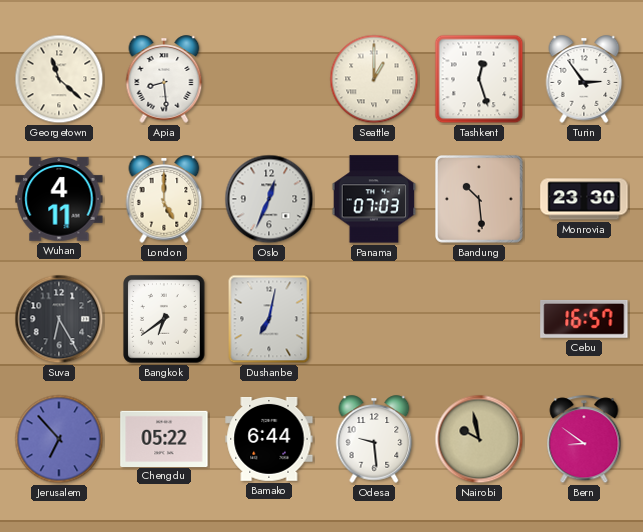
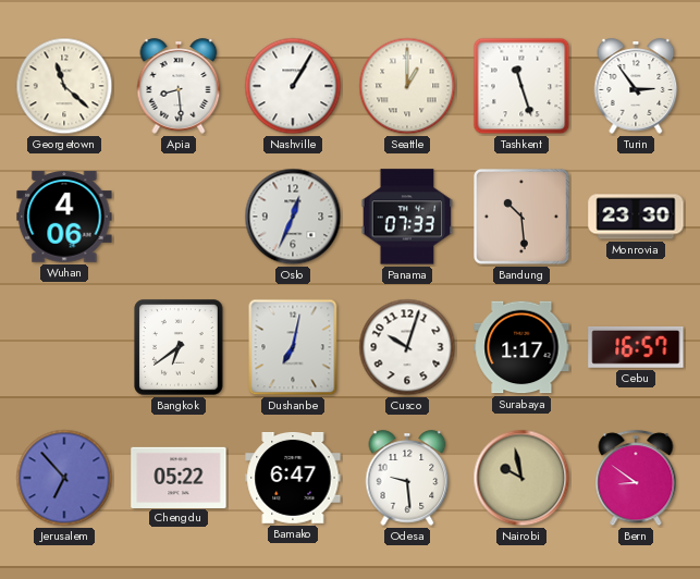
Nashville: none -> 1:05
Tashkent: 12:27 -> 11:27
Wuhan: 4:11 -> 4:06
London: 5:00 -> none
Panama: 07:03 -> 07:33
Suva: 6:25 -> none
Cusco: none -> 10:03
Surabaya: none -> 1:17
Bamako: 6:44 -> 6:47
